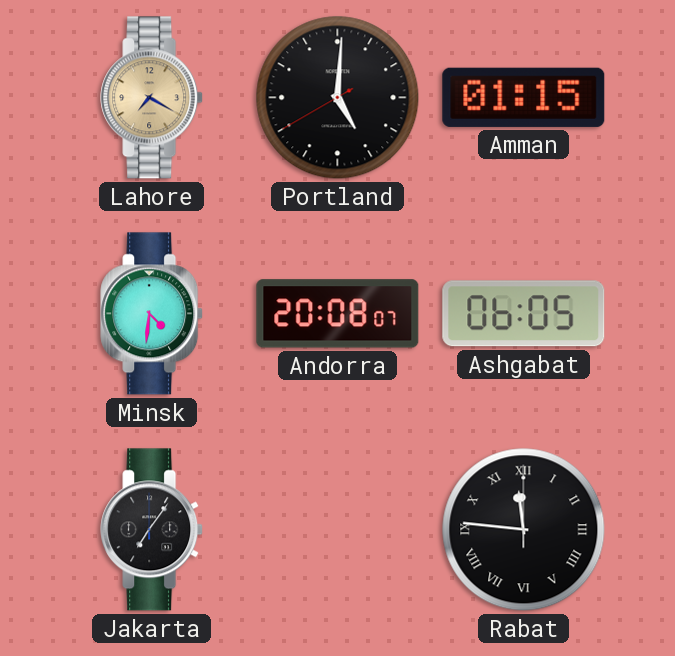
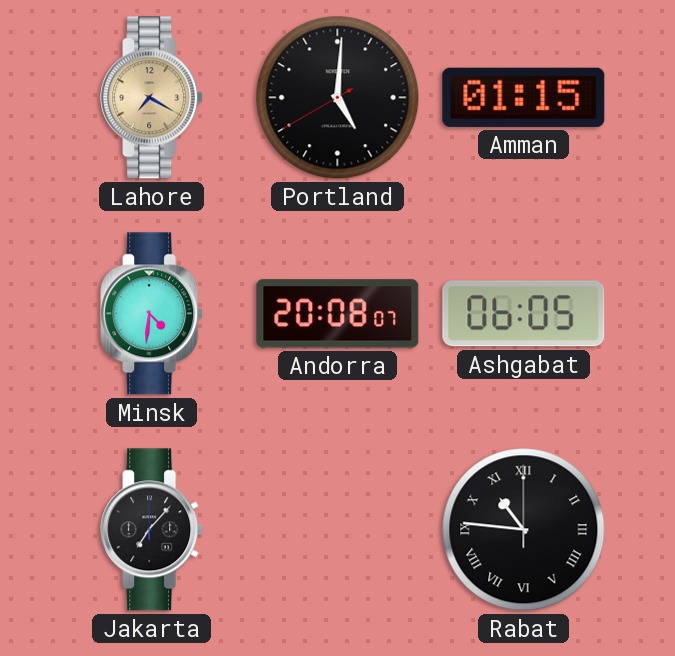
Jakarta: 7:06 -> 7:07
Rabat: 11:46 -> 10:46
